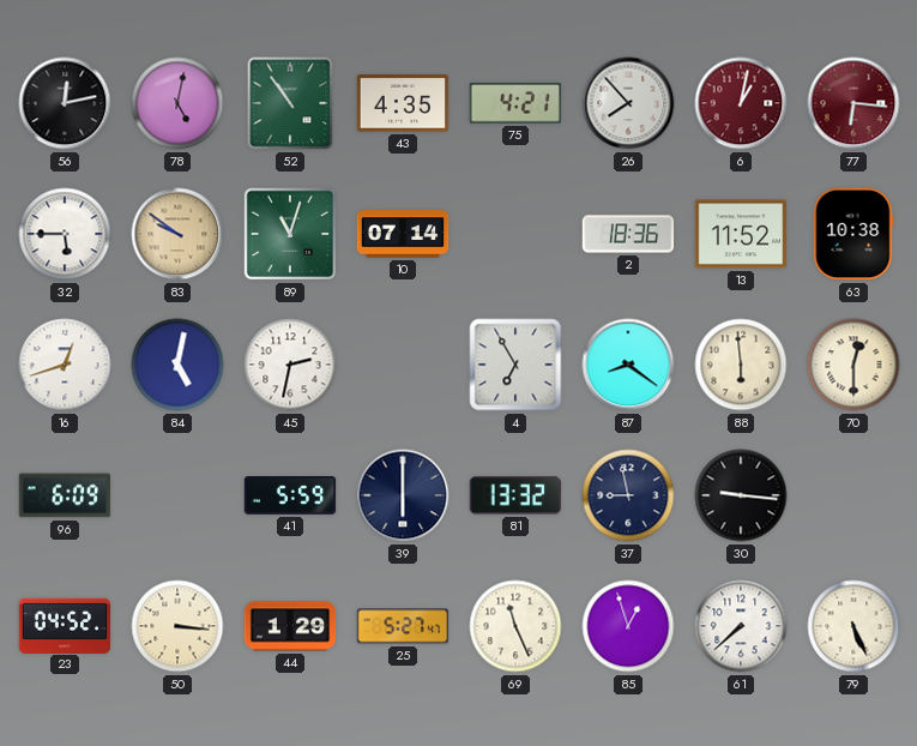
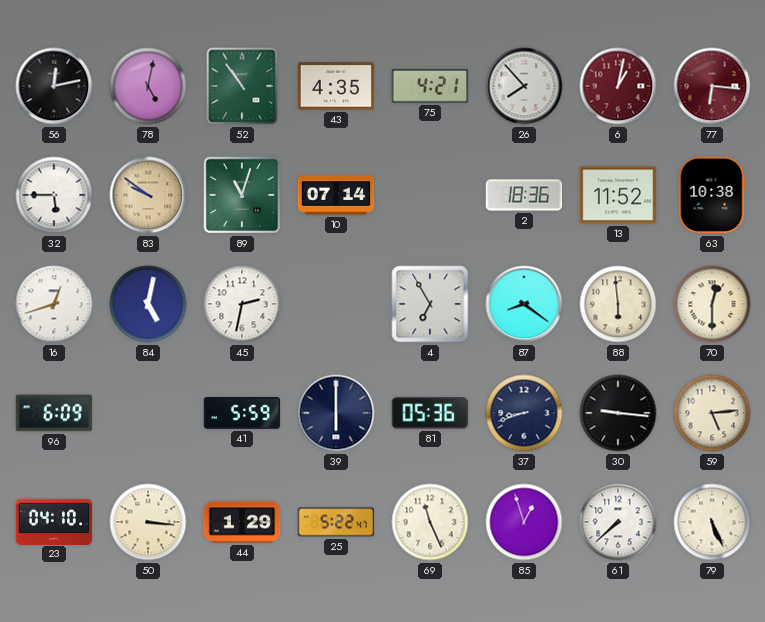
81: 13:32 -> 05:36
37: 8:58 -> 8:42
59: none -> 5:14
23: 04:52 -> 04:10
25: 5:27 -> 5:22
